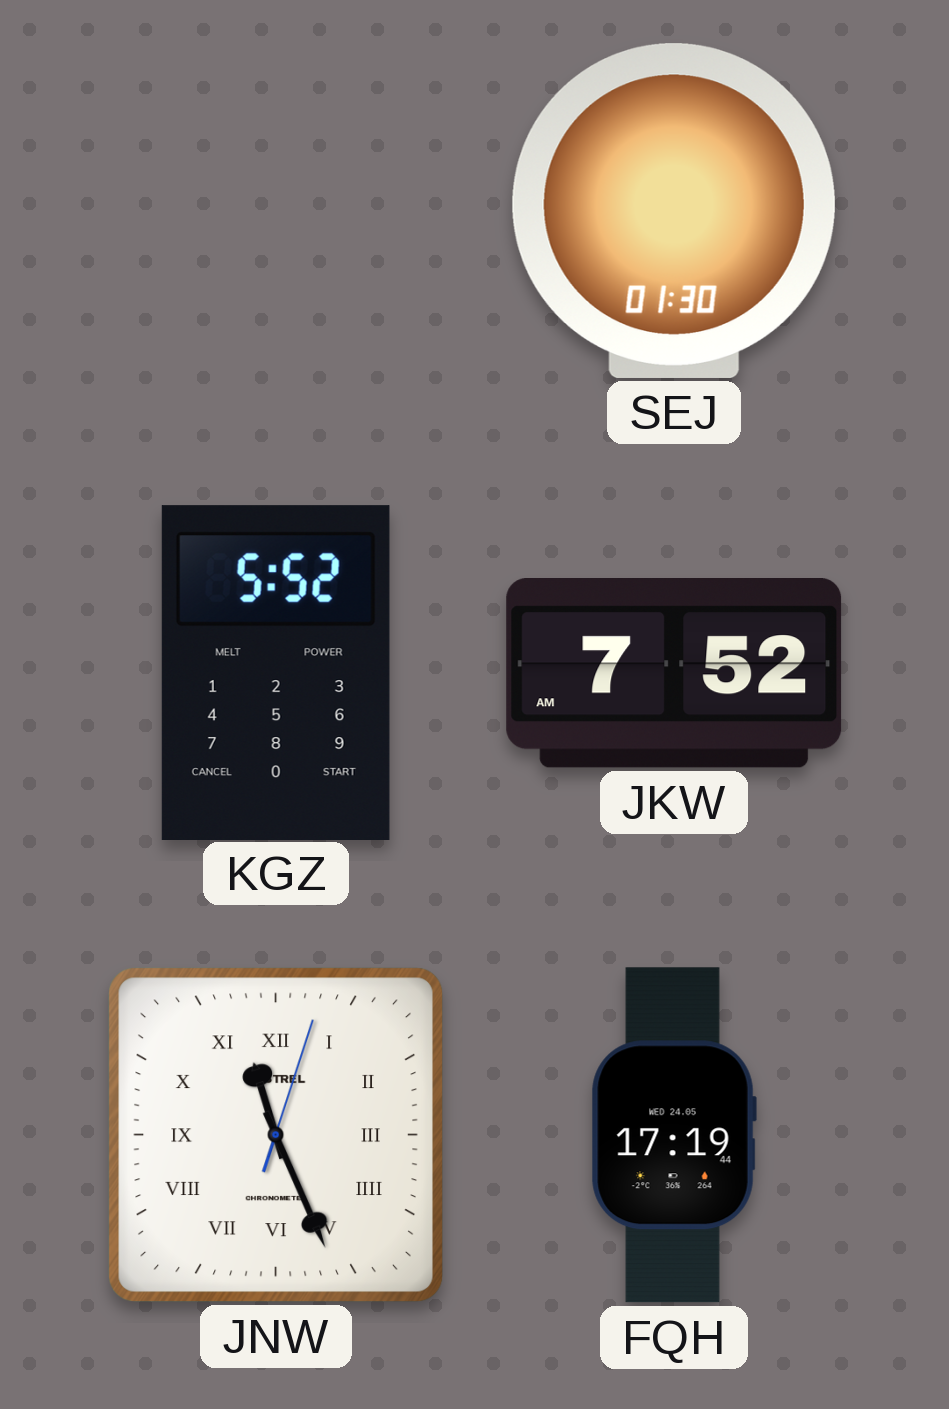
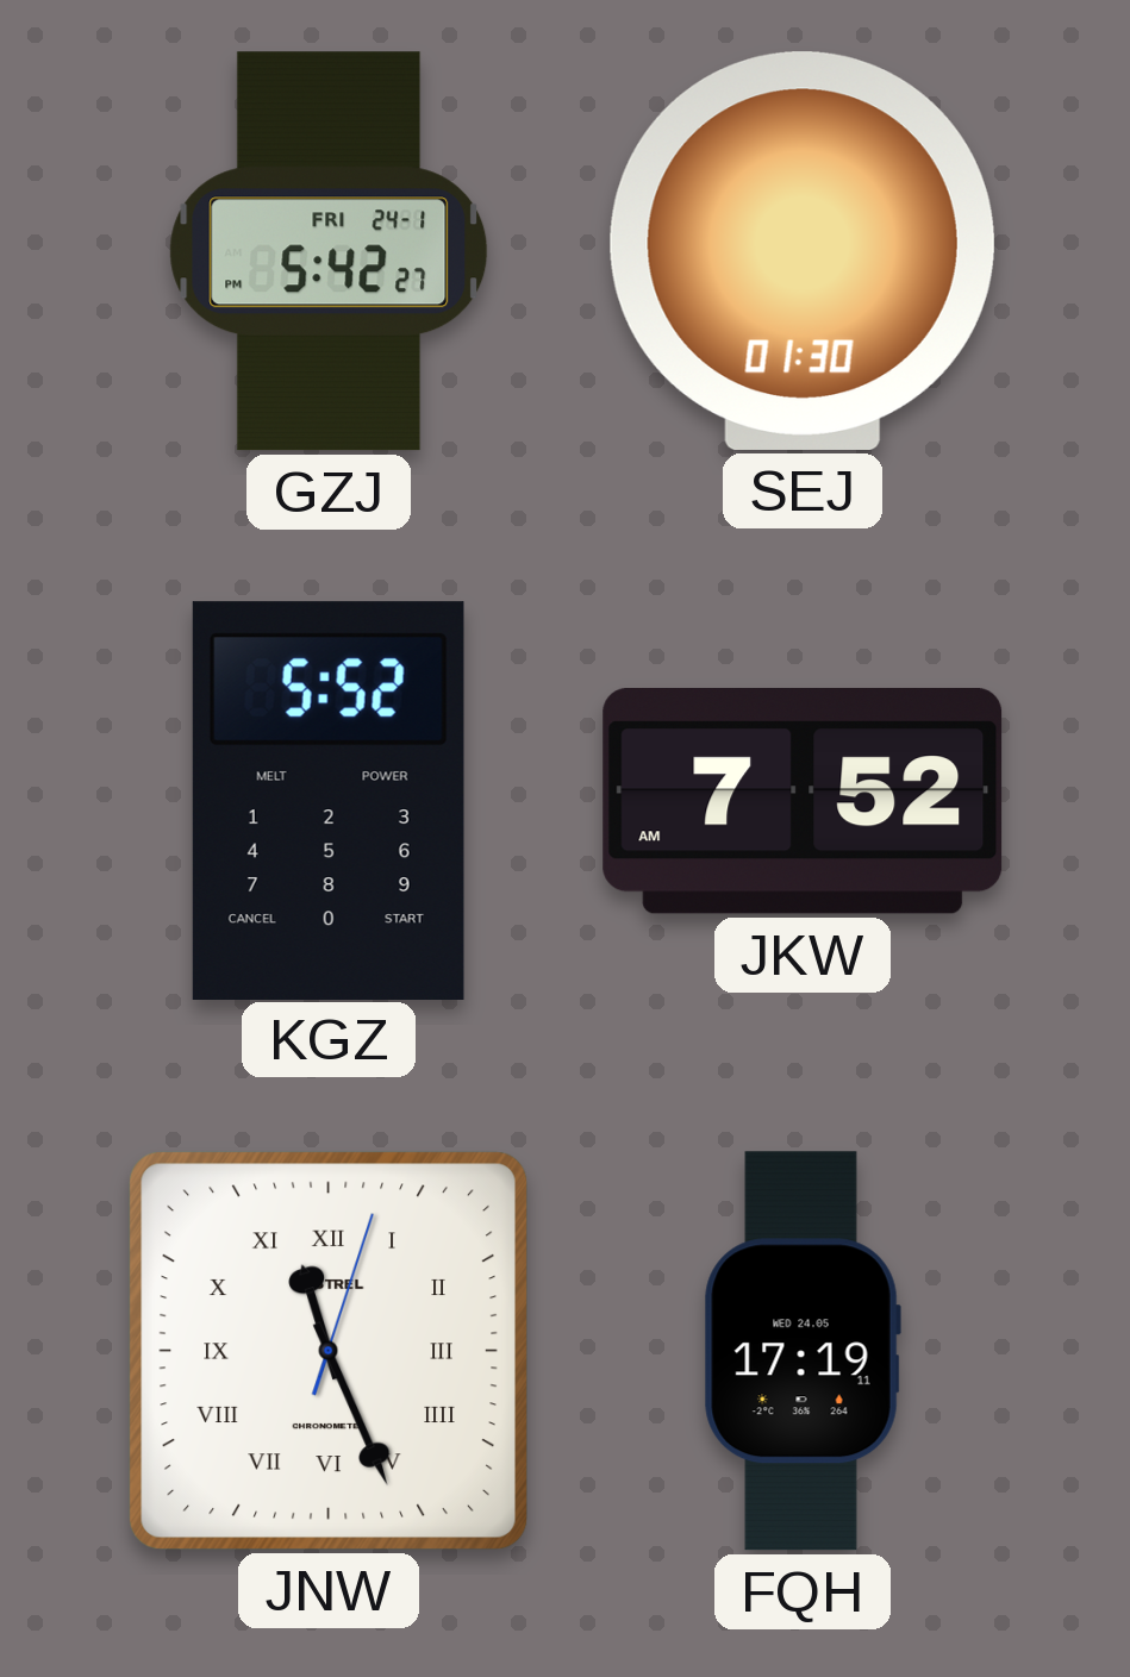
GZJ: none -> 5:42
FQH: 17:19:44 -> 17:19:11
